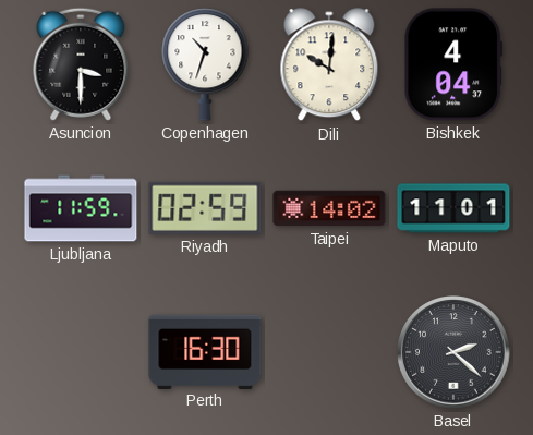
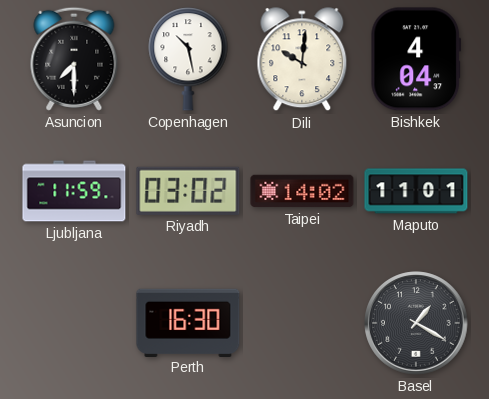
Asuncion: 3:30 -> 7:30
Copenhagen: 10:33 -> 10:28
Riyadh: 02:59 -> 03:02
Basel: 2:22 -> 1:20
